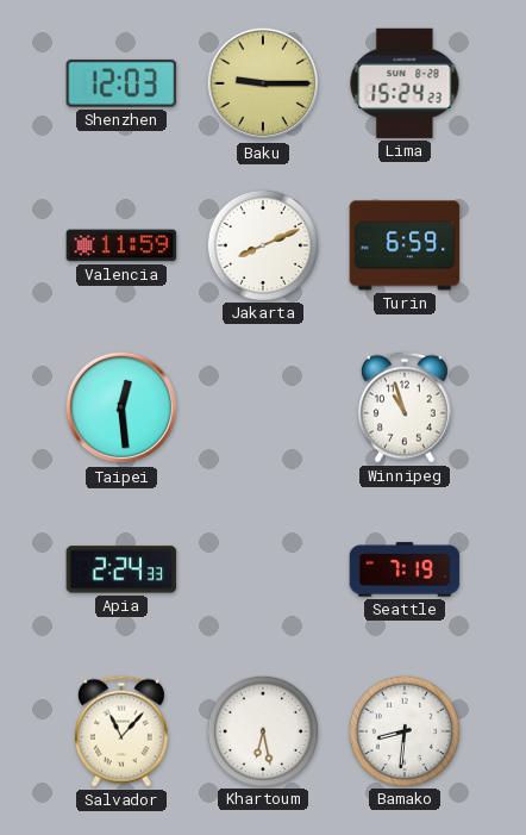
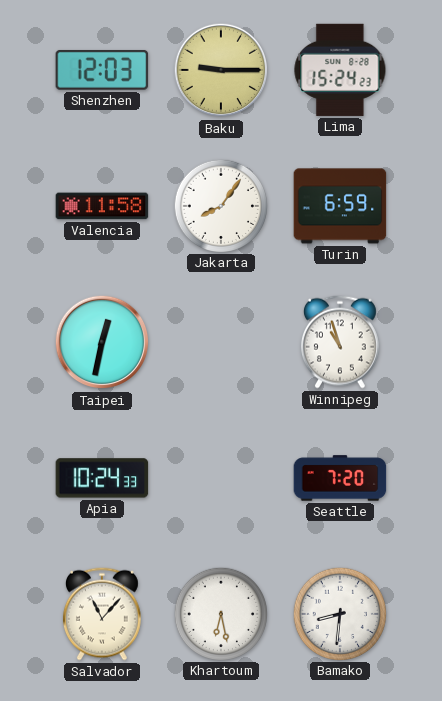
Valencia: 11:59 -> 11:58
Jakarta: 8:11 -> 8:06
Taipei: 12:29 -> 12:32
Apia: 2:24 -> 10:24
Seattle: 7:19 -> 7:20
